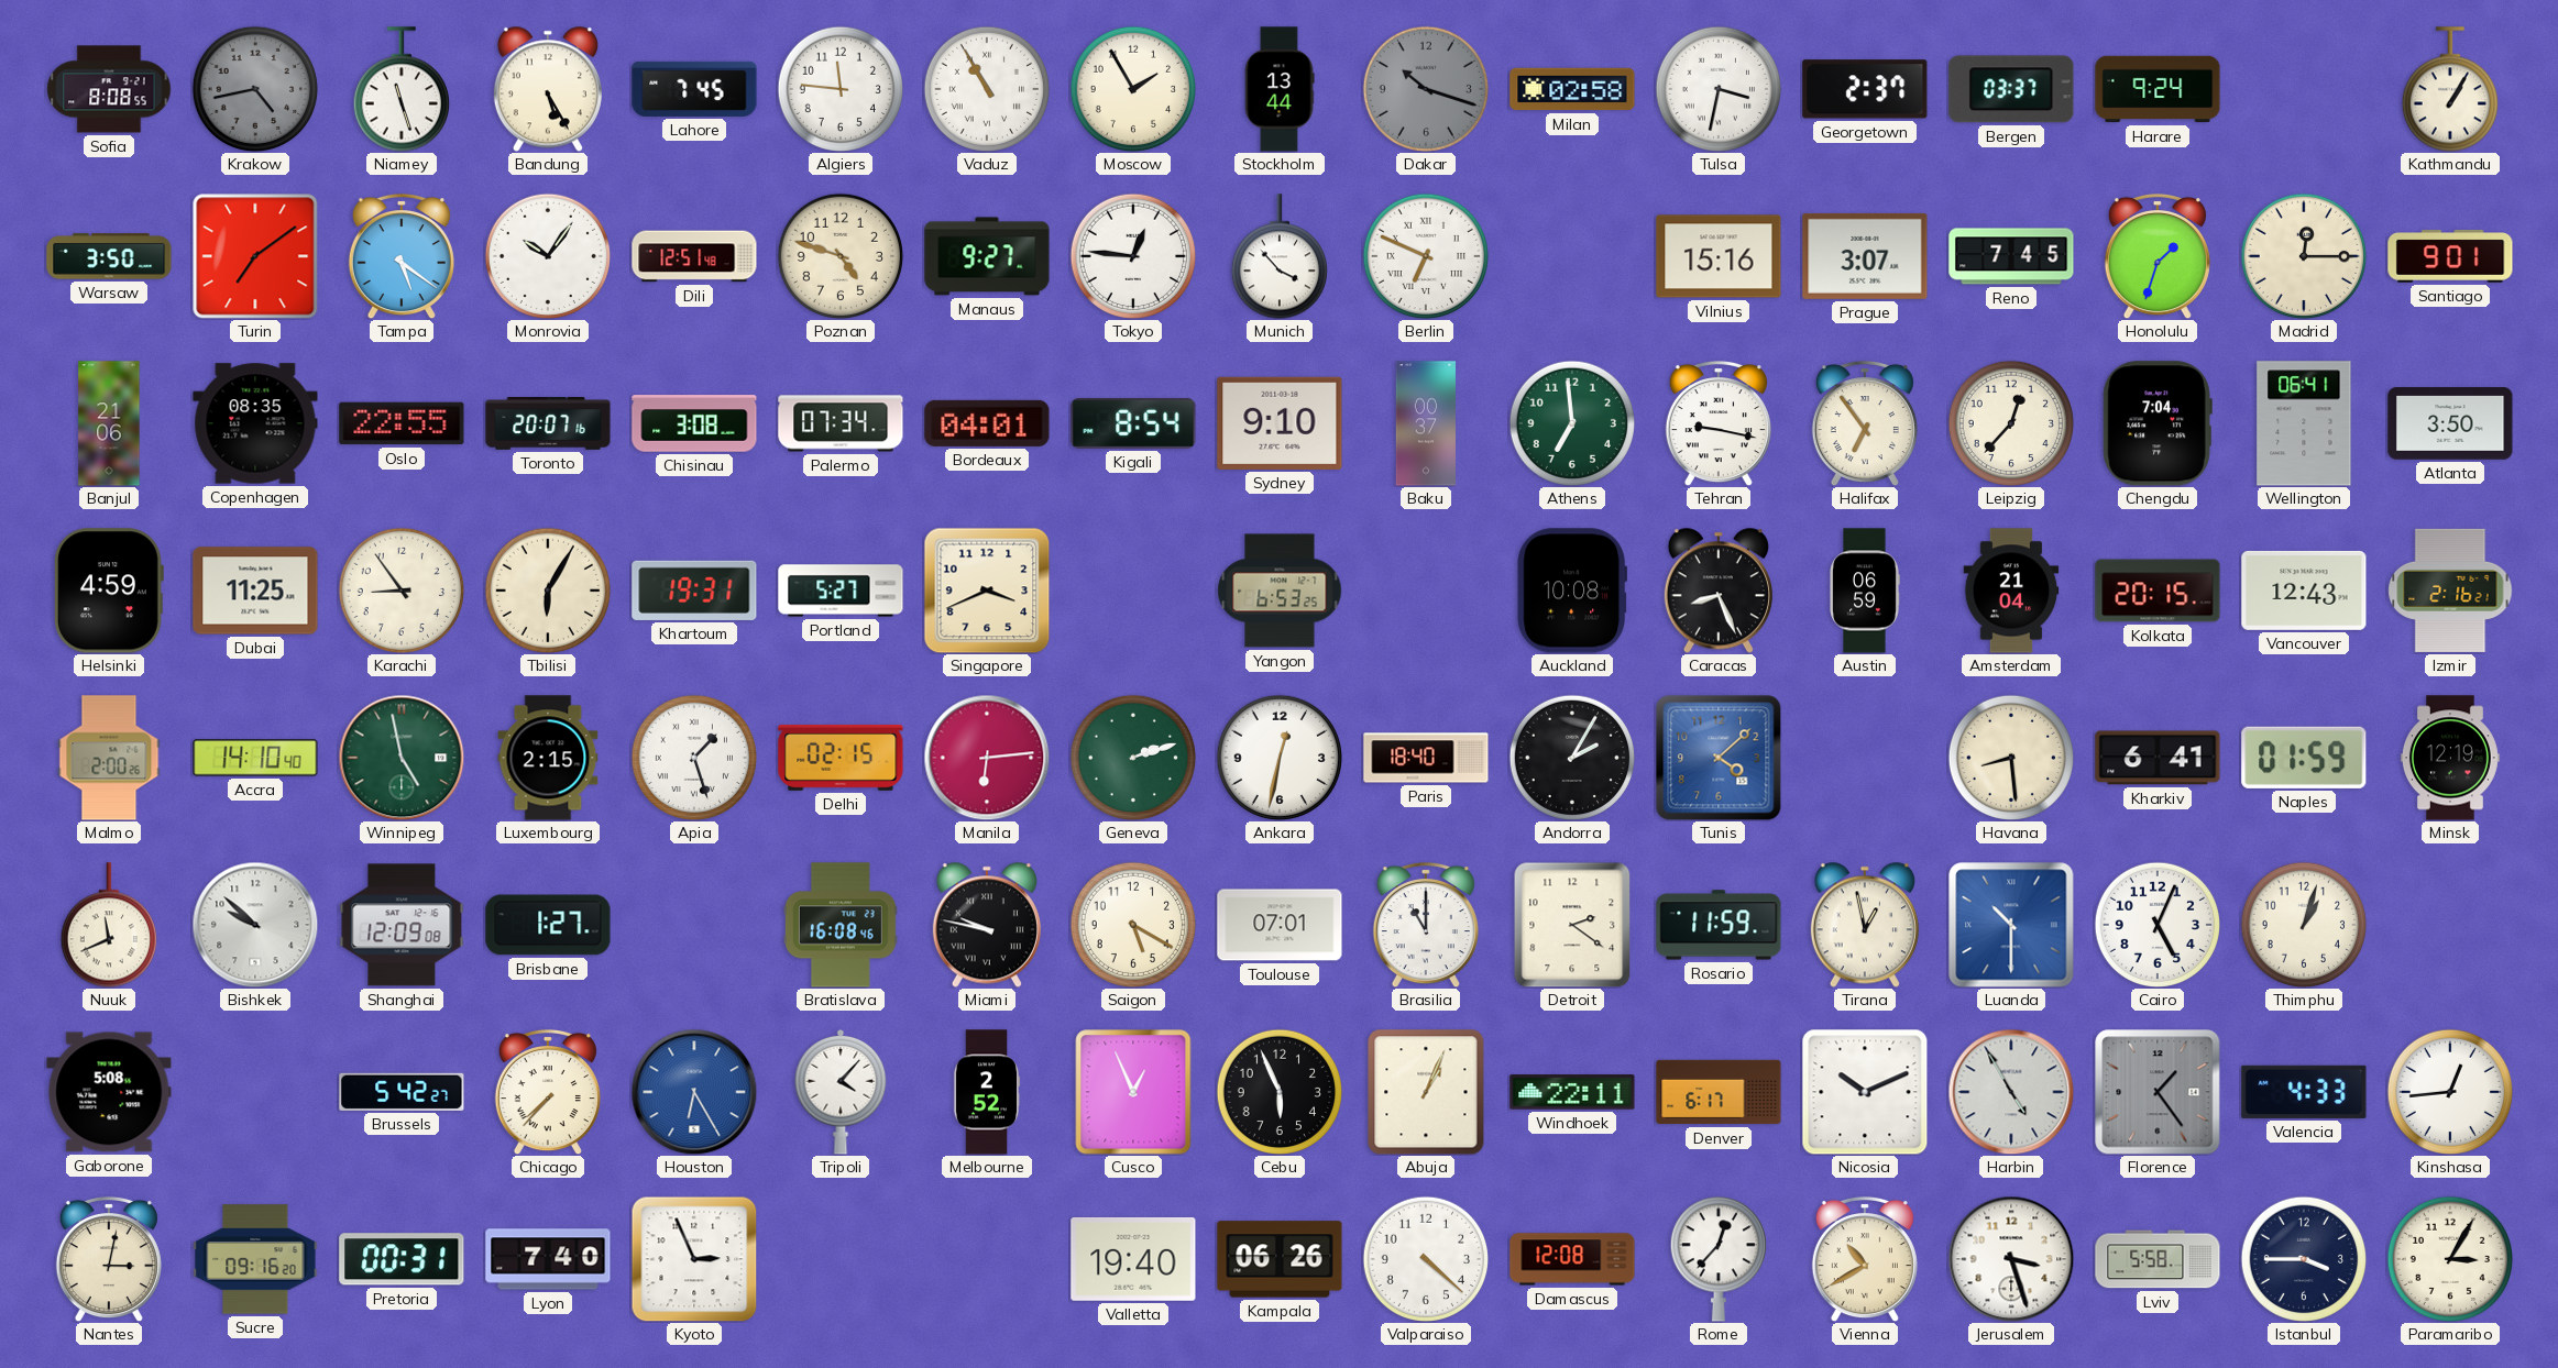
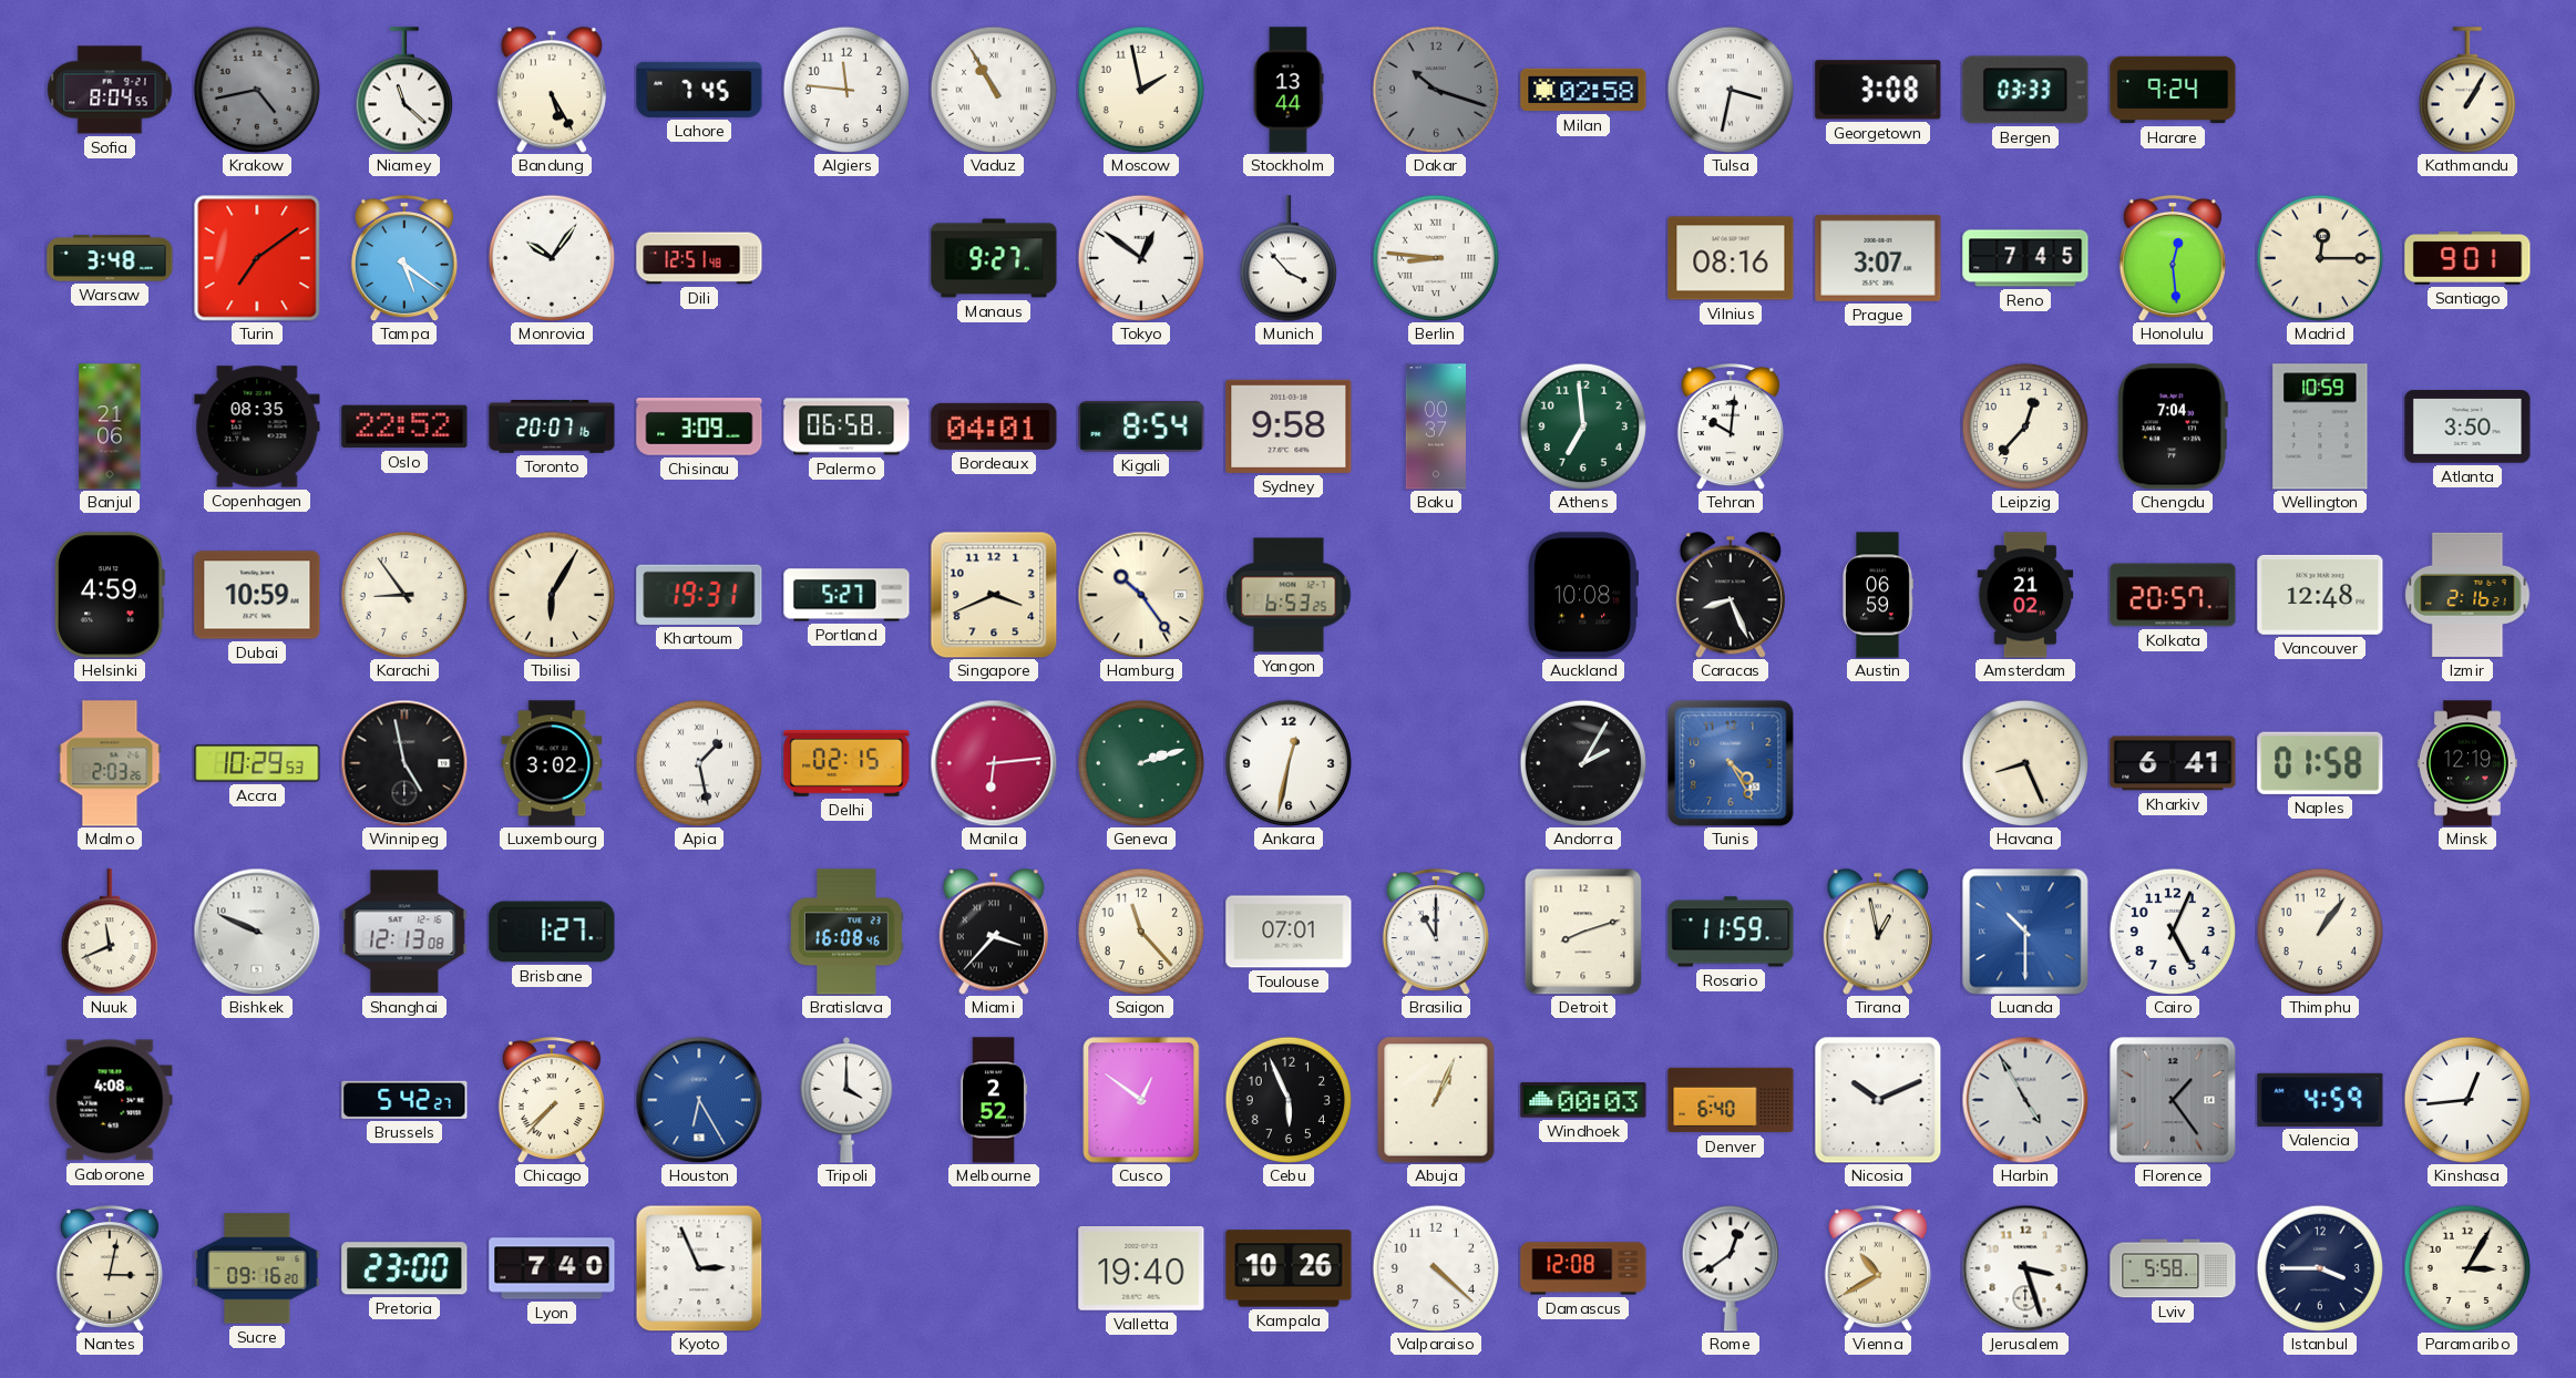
Sofia: 8:08 -> 8:04
Niamey: 11:27 -> 11:22
Moscow: 1:55 -> 1:58
Georgetown: 2:37 -> 3:08
Bergen: 03:37 -> 03:33
Warsaw: 3:50 -> 3:48
Poznan: 4:48 -> none
Tokyo: 12:46 -> 12:51
Berlin: 6:49 -> 8:46
Vilnius: 15:16 -> 08:16
Honolulu: 1:33 -> 12:29
Oslo: 22:55 -> 22:52
Chisinau: 3:08 -> 3:09
Palermo: 07:34 -> 06:58
Sydney: 9:10 -> 9:58
Tehran: 9:17 -> 10:01
Halifax: 6:54 -> none
Wellington: 06:41 -> 10:59
Dubai: 11:25 -> 10:59
Hamburg: none -> 10:24
Amsterdam: 21:04 -> 21:02
Kolkata: 20:15 -> 20:57
Vancouver: 12:43 -> 12:48
Malmo: 2:00 -> 2:03
Accra: 14:10 -> 10:29
Winnipeg dial: green -> black
Luxembourg: 2:15 -> 3:02
Apia: 1:27 -> 1:28
Paris: 18:40 -> none
Tunis: 4:08 -> 4:25
Havana: 8:29 -> 8:26
Naples: 01:59 -> 01:58
Bishkek: 9:52 -> 9:49
Shanghai: 12:09 -> 12:13
Miami: 9:47 -> 3:37
Saigon: 5:20 -> 11:23
Detroit: 2:21 -> 8:12
Thimphu: 1:03 -> 1:06
Gaborone: 5:08 -> 4:08
Tripoli: 4:07 -> 4:00
Cusco: 12:56 -> 12:51
Windhoek: 22:11 -> 00:03
Denver: 6:17 -> 6:40
Valencia: 4:33 -> 4:59
Pretoria: 00:31 -> 23:00
Kampala: 06:26 -> 10:26
Rome: 12:37 -> 12:39
